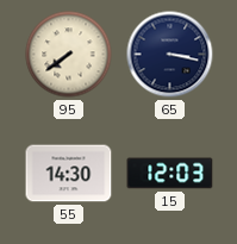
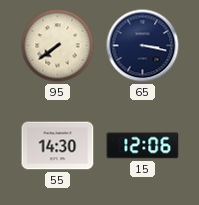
15: 12:03 -> 12:06
